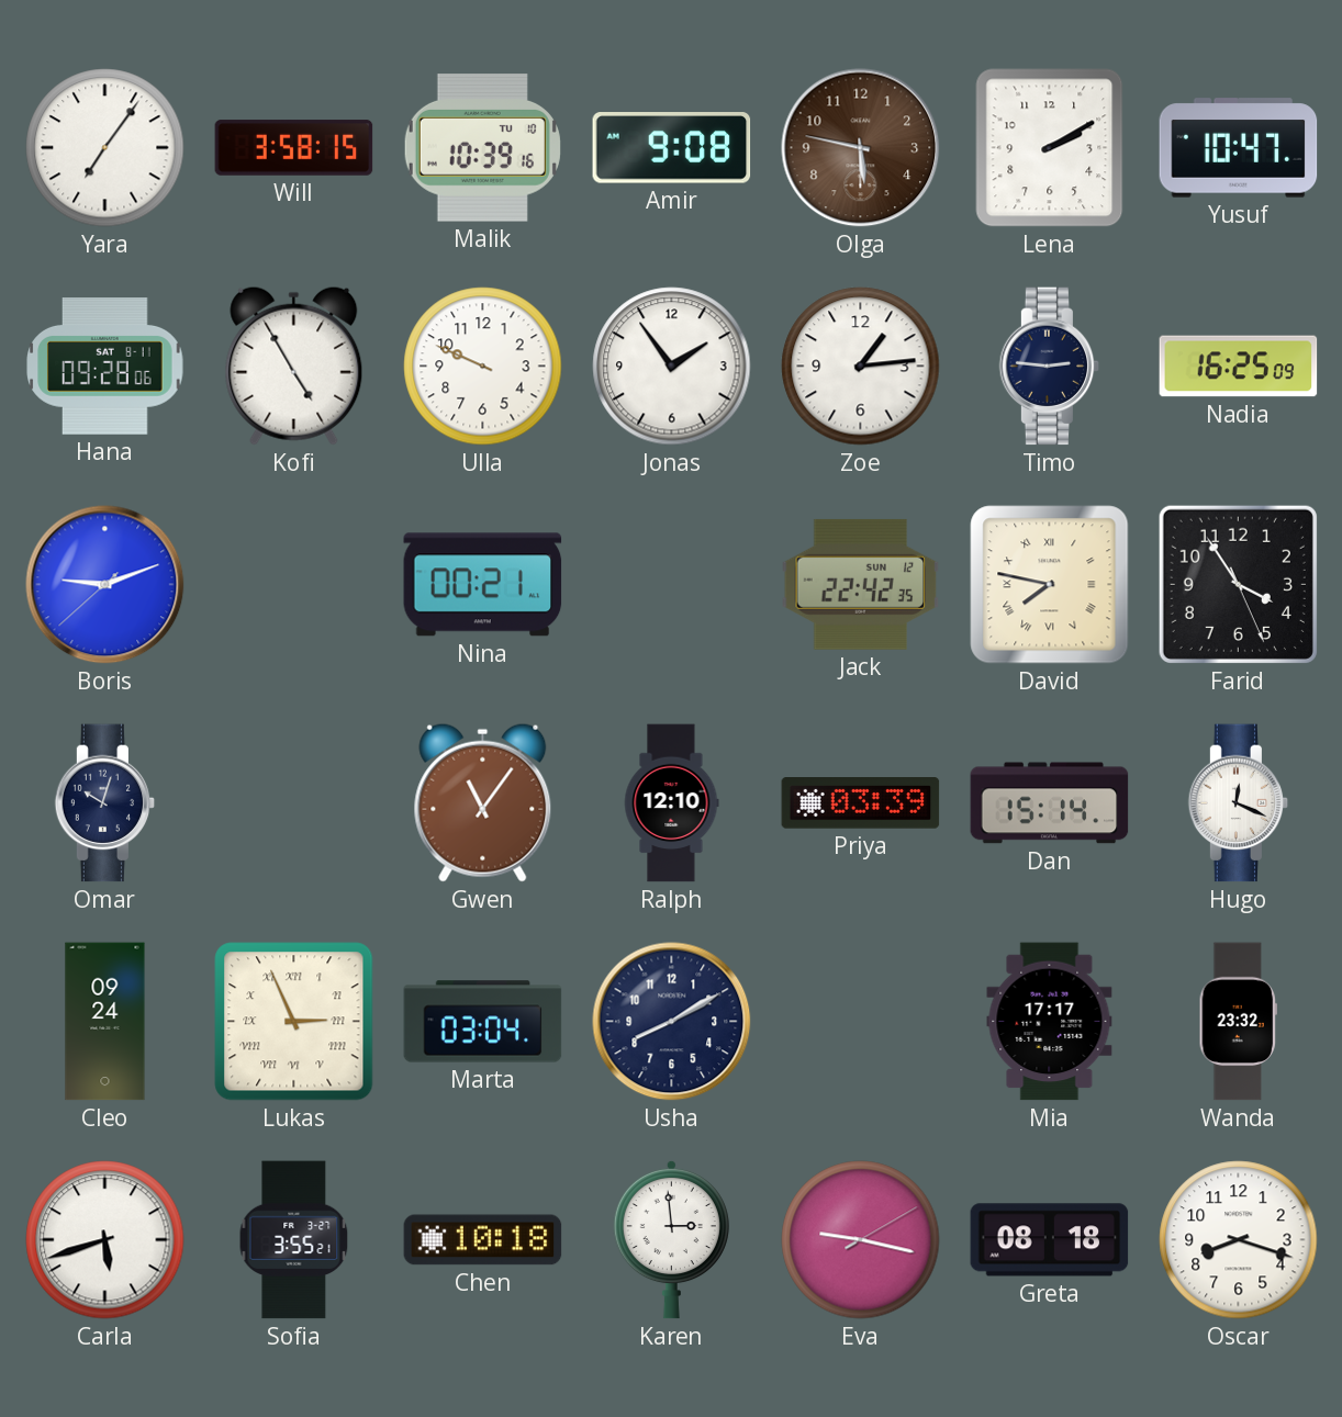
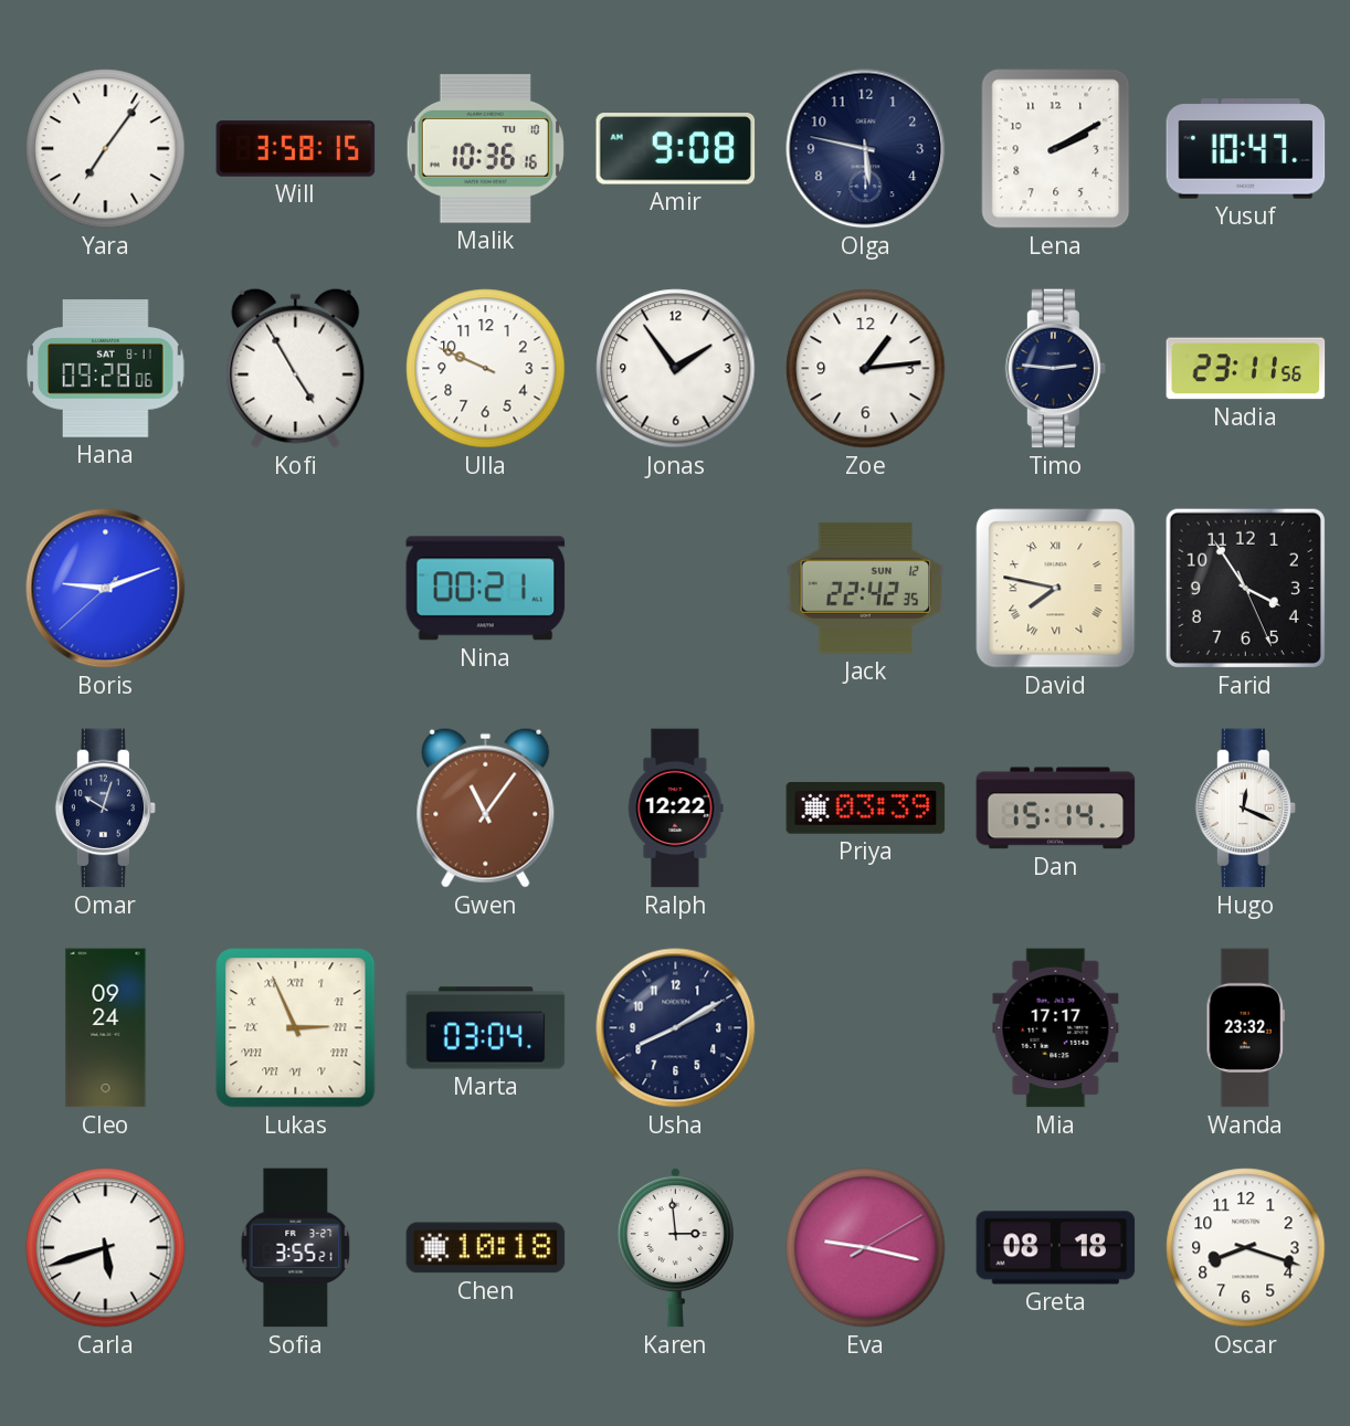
Malik: 10:39 -> 10:36
Olga dial: brown -> navy
Nadia: 16:25 -> 23:11
Ralph: 12:10 -> 12:22
